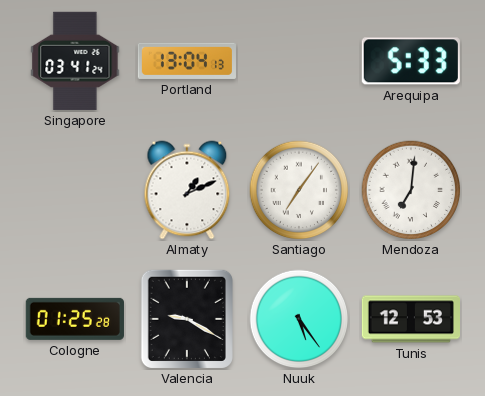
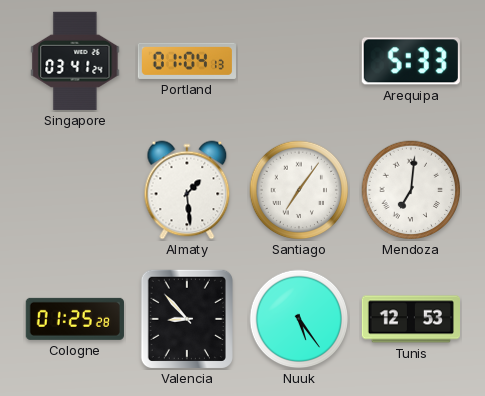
Portland: 13:04 -> 01:04
Almaty: 1:11 -> 1:29
Valencia: 9:20 -> 8:53
